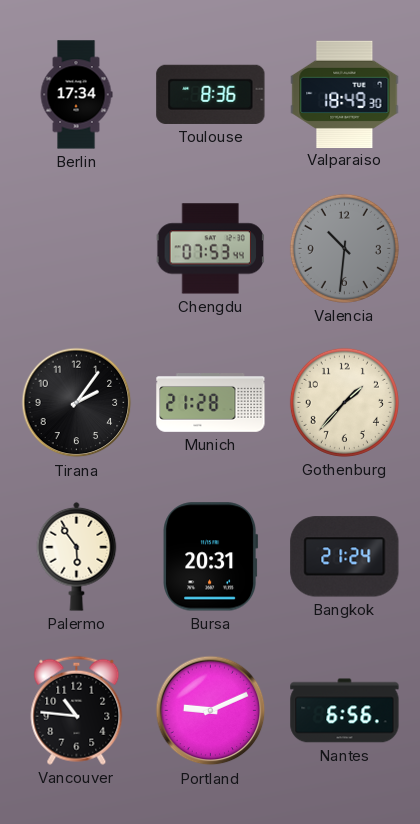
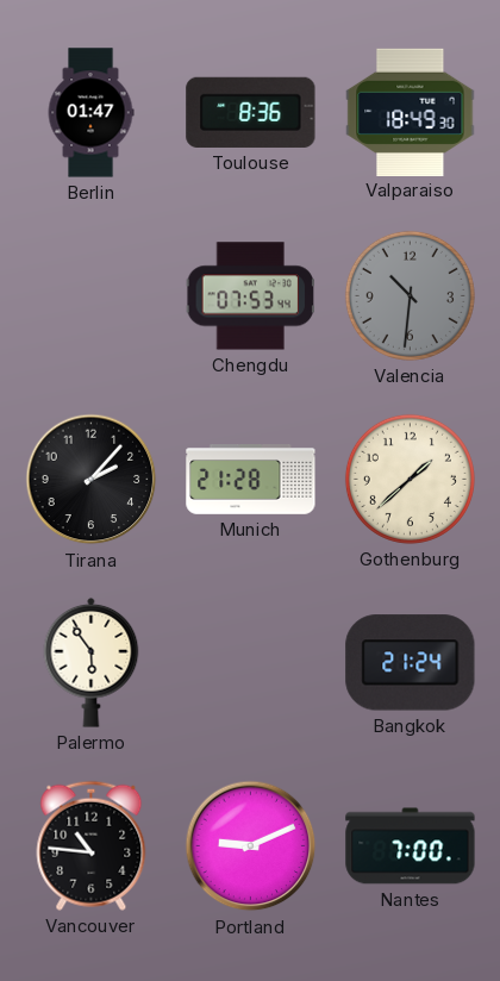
Berlin: 17:34 -> 01:47
Tirana: 2:06 -> 2:07
Gothenburg: 1:37 -> 1:38
Bursa: 20:31 -> none
Nantes: 6:56 -> 7:00
